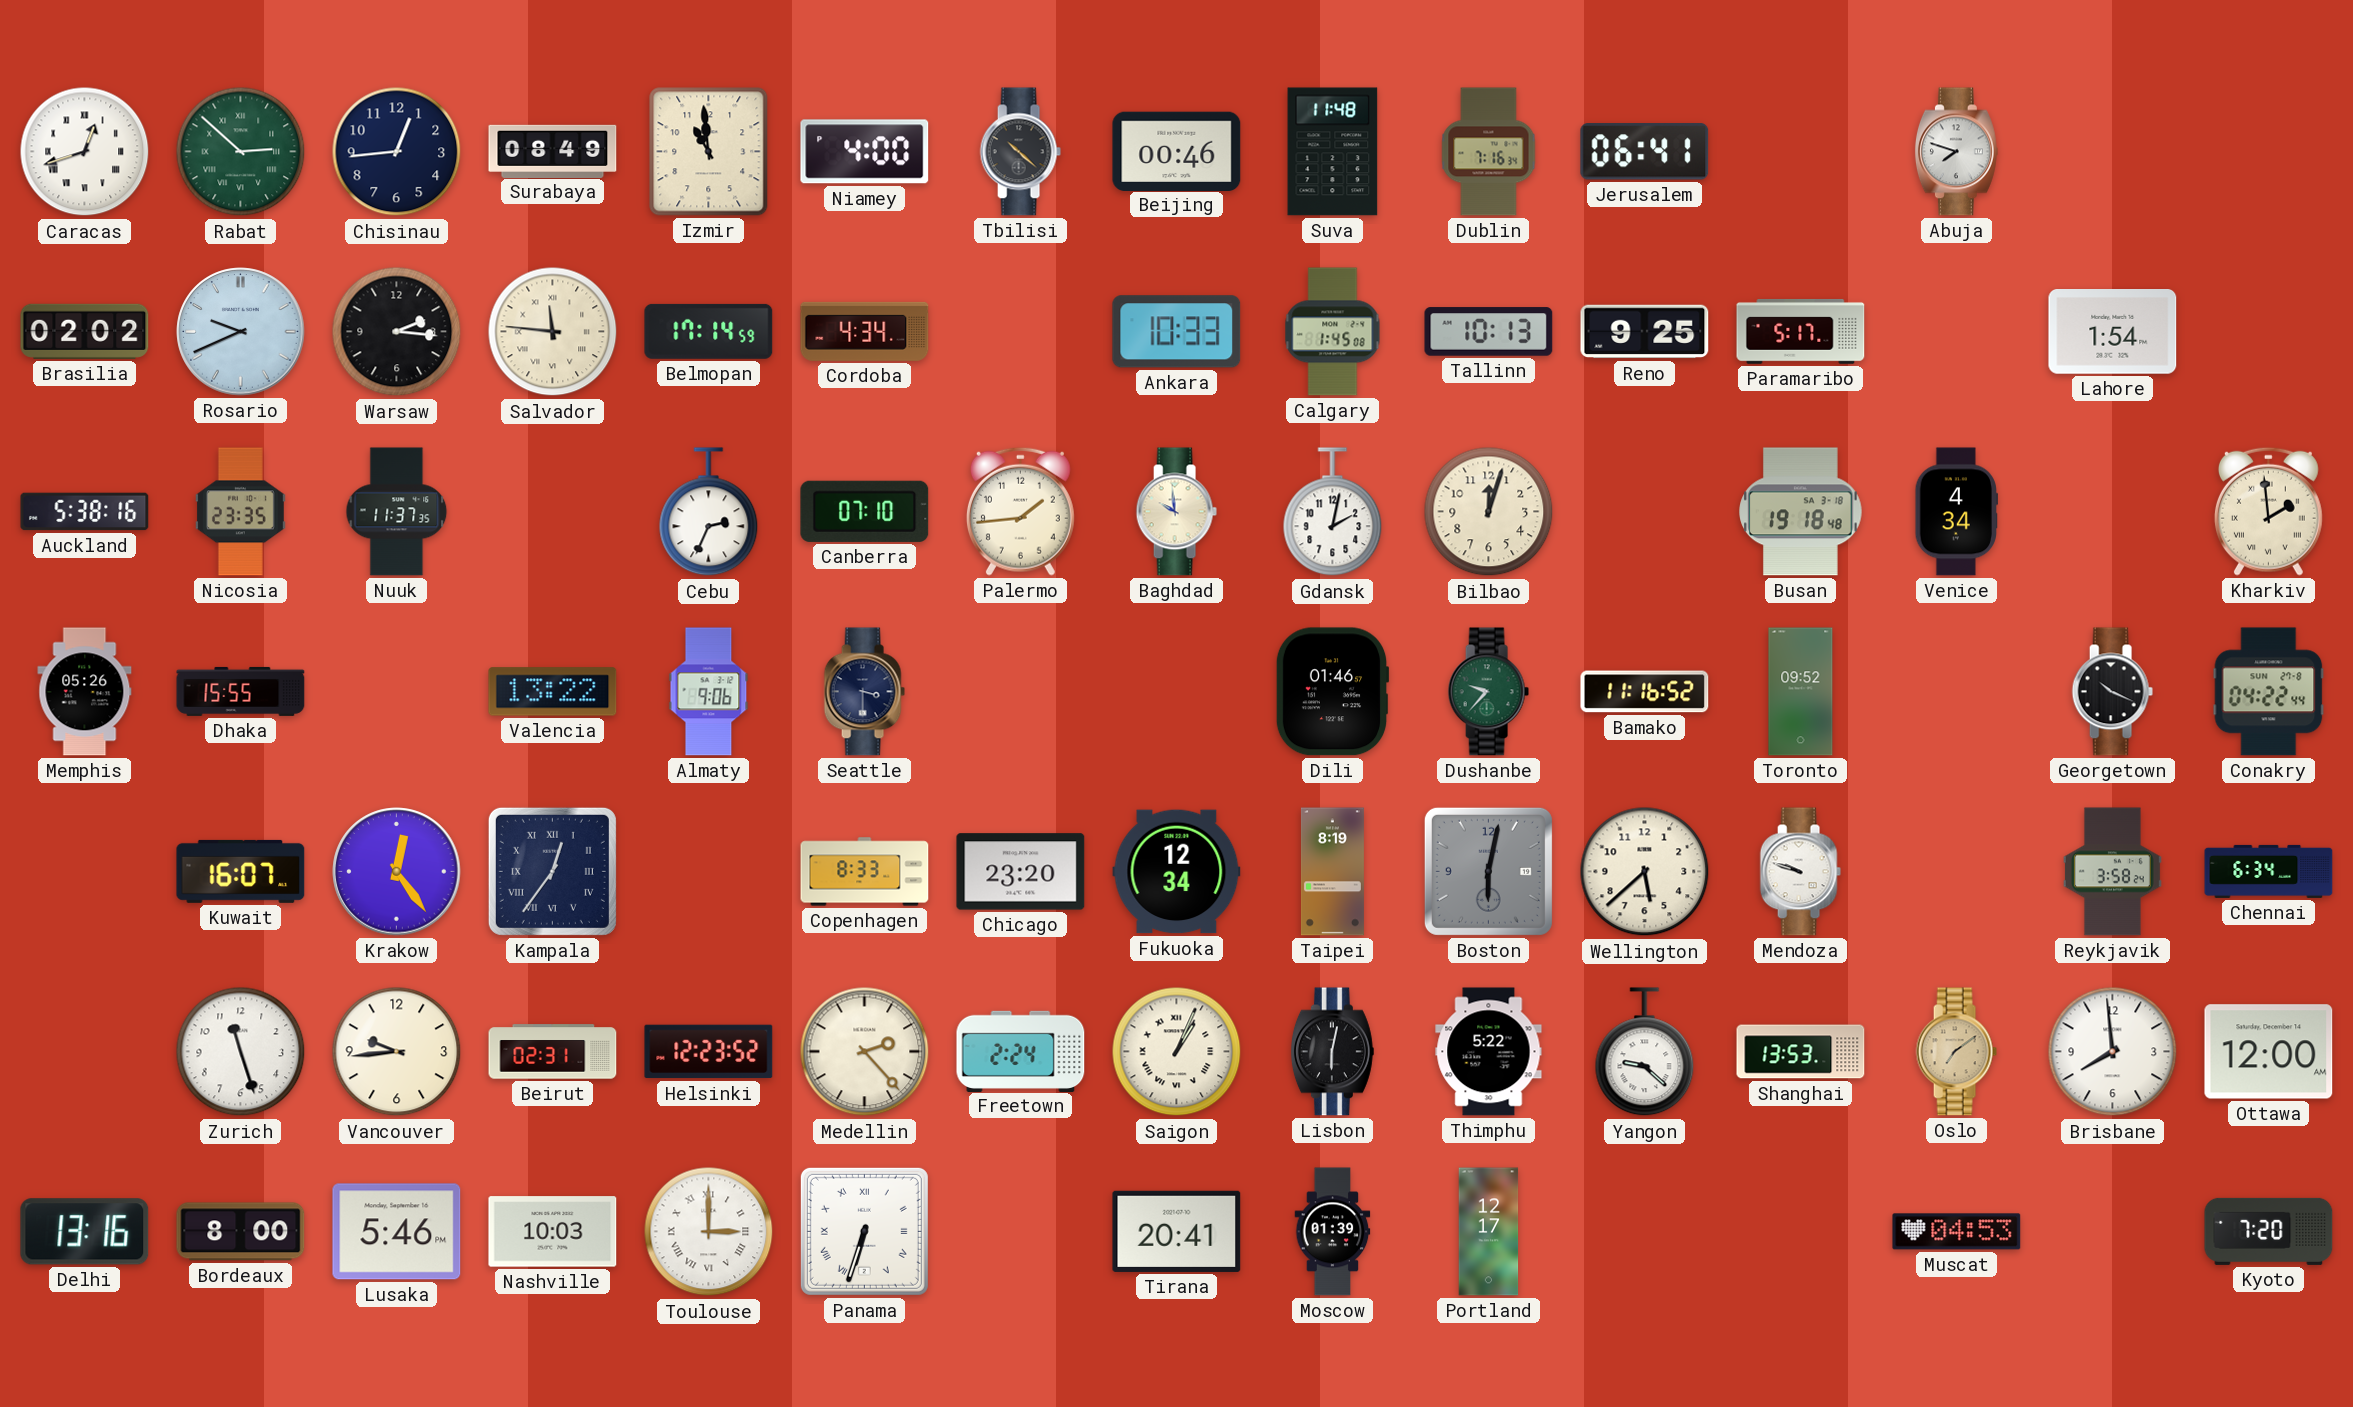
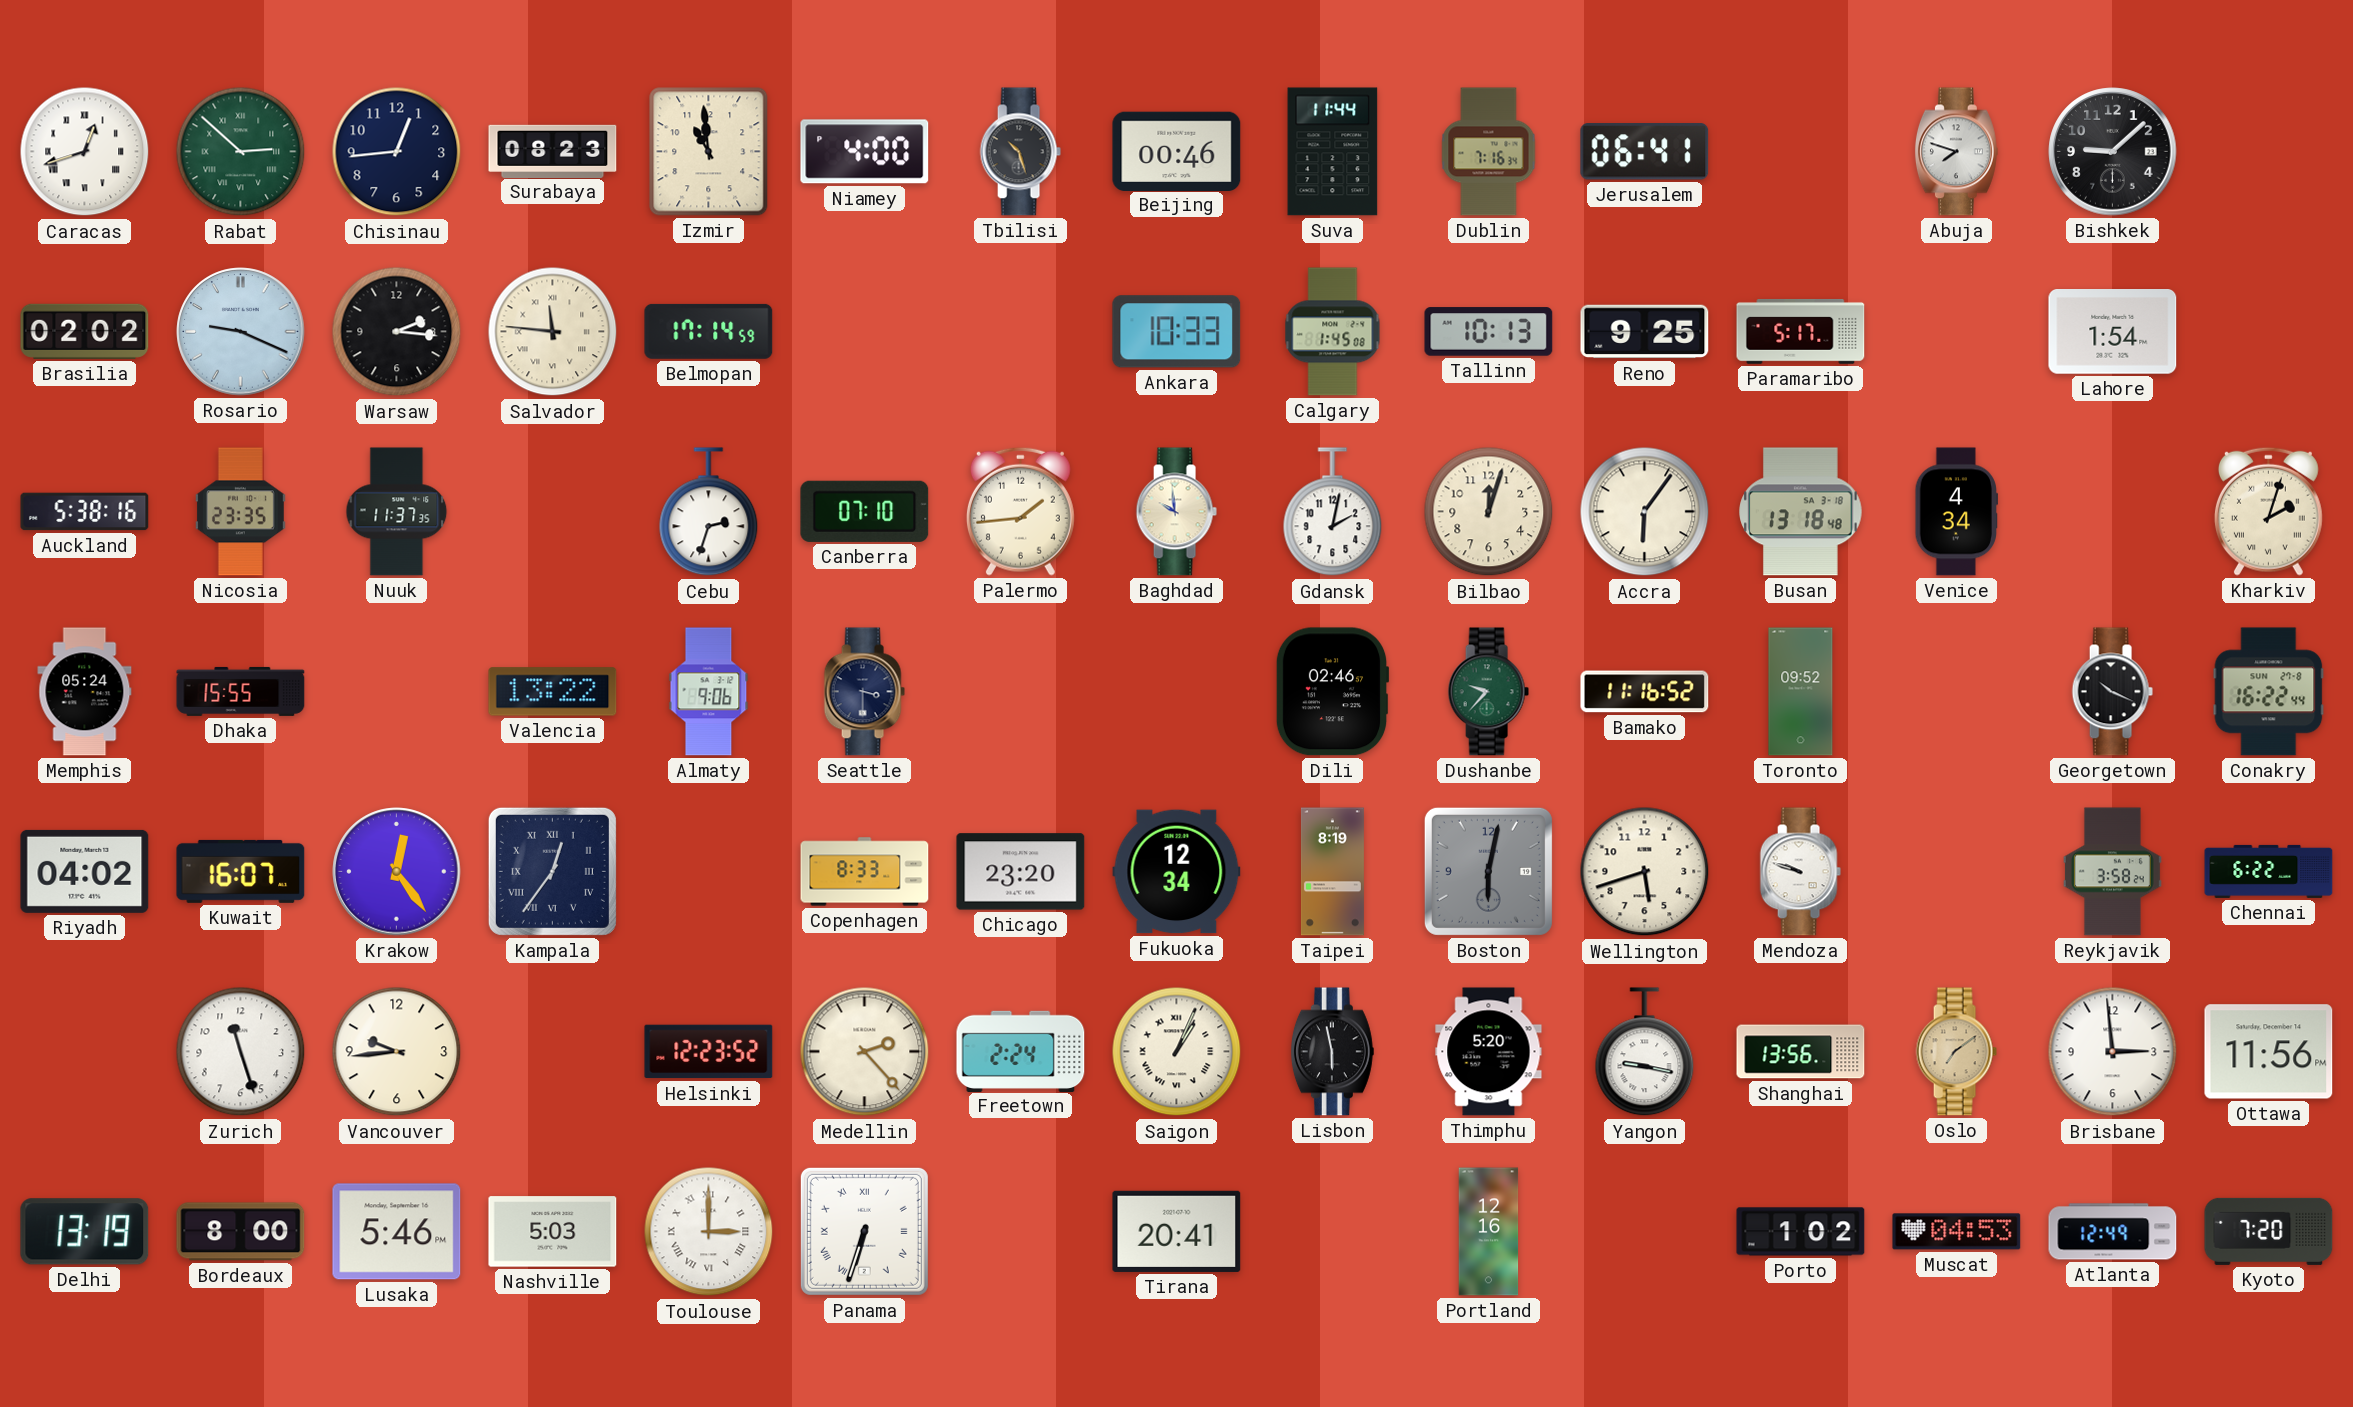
Surabaya: 08:49 -> 08:23
Tbilisi: 10:22 -> 10:27
Suva: 11:48 -> 11:44
Bishkek: none -> 9:08
Rosario: 9:41 -> 9:19
Cordoba: 4:34 -> none
Cebu: 2:34 -> 2:33
Accra: none -> 6:06
Busan: 19:18 -> 13:18
Kharkiv: 1:59 -> 2:03
Memphis: 05:26 -> 05:24
Dili: 01:46 -> 02:46
Conakry: 04:22 -> 16:22
Riyadh: none -> 04:02
Wellington: 5:38 -> 5:42
Chennai: 6:34 -> 6:22
Beirut: 02:31 -> none
Lisbon: 6:02 -> 5:58
Thimphu: 5:22 -> 5:20
Yangon: 9:22 -> 9:17
Shanghai: 13:53 -> 13:56
Brisbane: 7:59 -> 2:59
Ottawa: 12:00 -> 11:56
Delhi: 13:16 -> 13:19
Nashville: 10:03 -> 5:03
Moscow: 01:39 -> none
Portland: 12:17 -> 12:16
Porto: none -> 1:02
Atlanta: none -> 12:49
